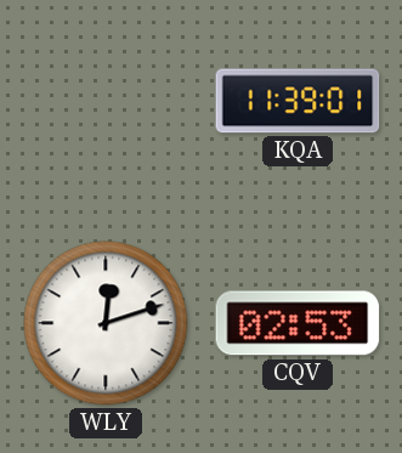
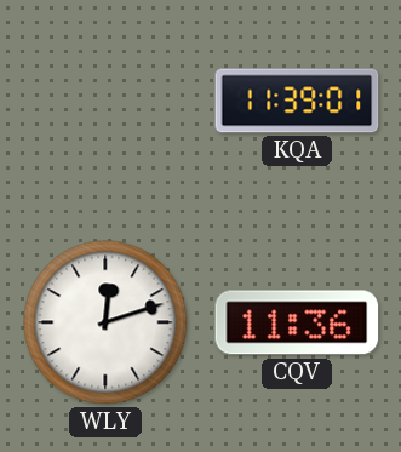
CQV: 02:53 -> 11:36
